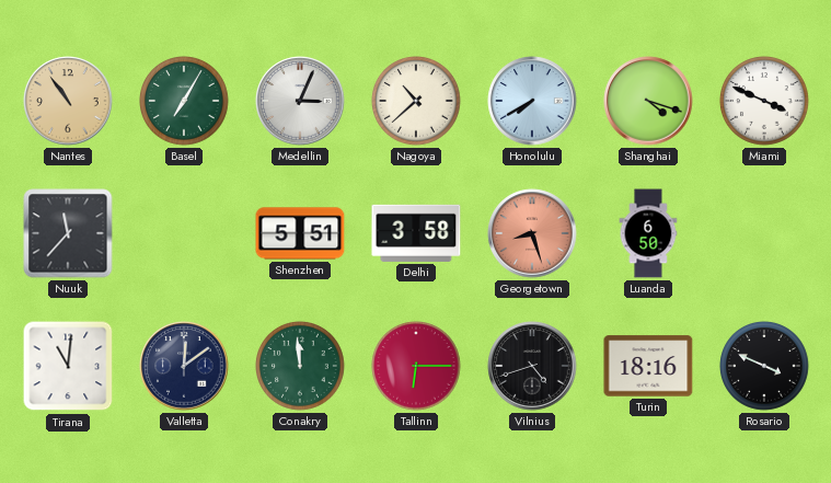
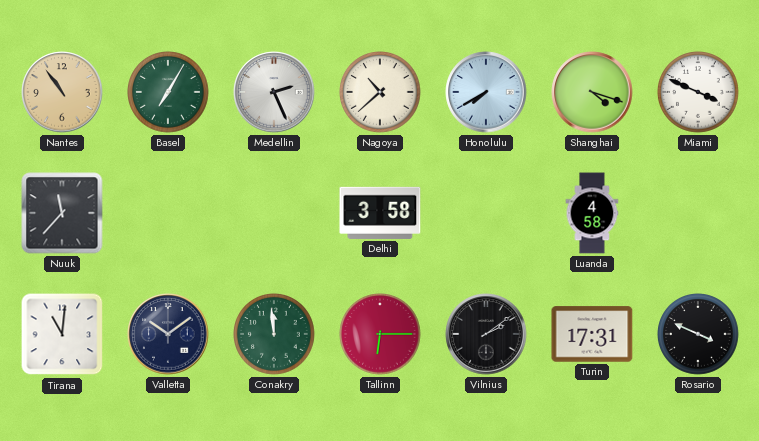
Medellin: 3:04 -> 2:26
Shenzhen: 5:51 -> none
Georgetown: 8:27 -> none
Luanda: 6:50 -> 4:58
Valletta: 12:09 -> 10:09
Vilnius: 4:42 -> 2:09
Turin: 18:16 -> 17:31
